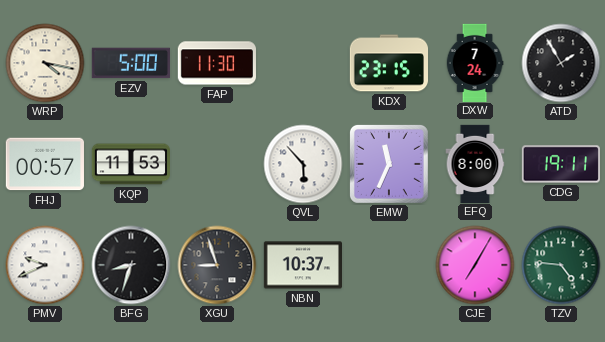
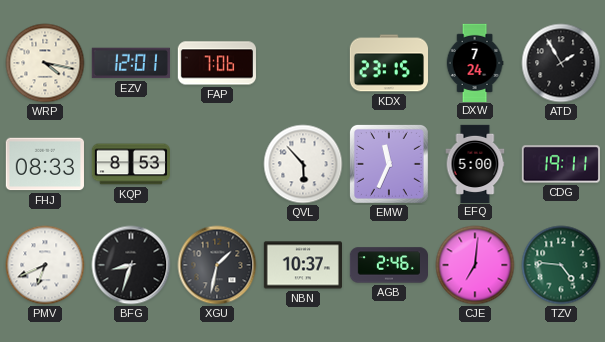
EZV: 5:00 -> 12:01
FAP: 11:30 -> 7:06
FHJ: 00:57 -> 08:33
KQP: 11:53 -> 8:53
EFQ: 8:00 -> 5:00
PMV: 9:41 -> 6:41
XGU: 8:57 -> 1:32
AGB: none -> 2:46
CJE: 7:05 -> 7:01
